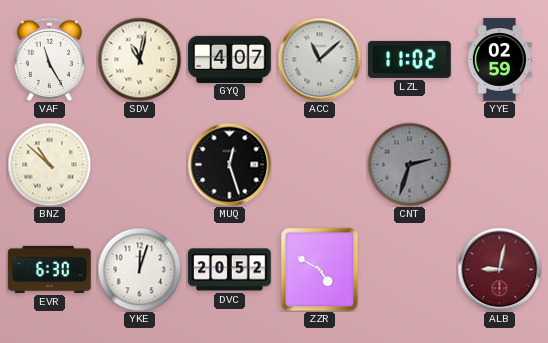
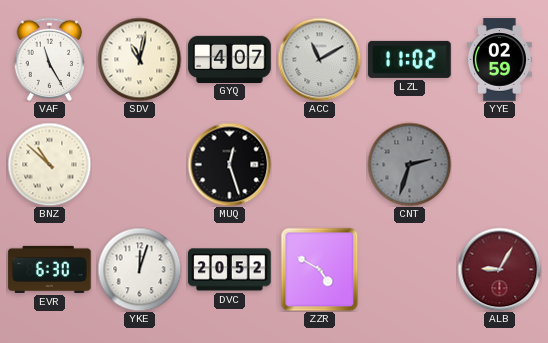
ACC: 11:08 -> 11:10
ALB: 9:02 -> 9:05
